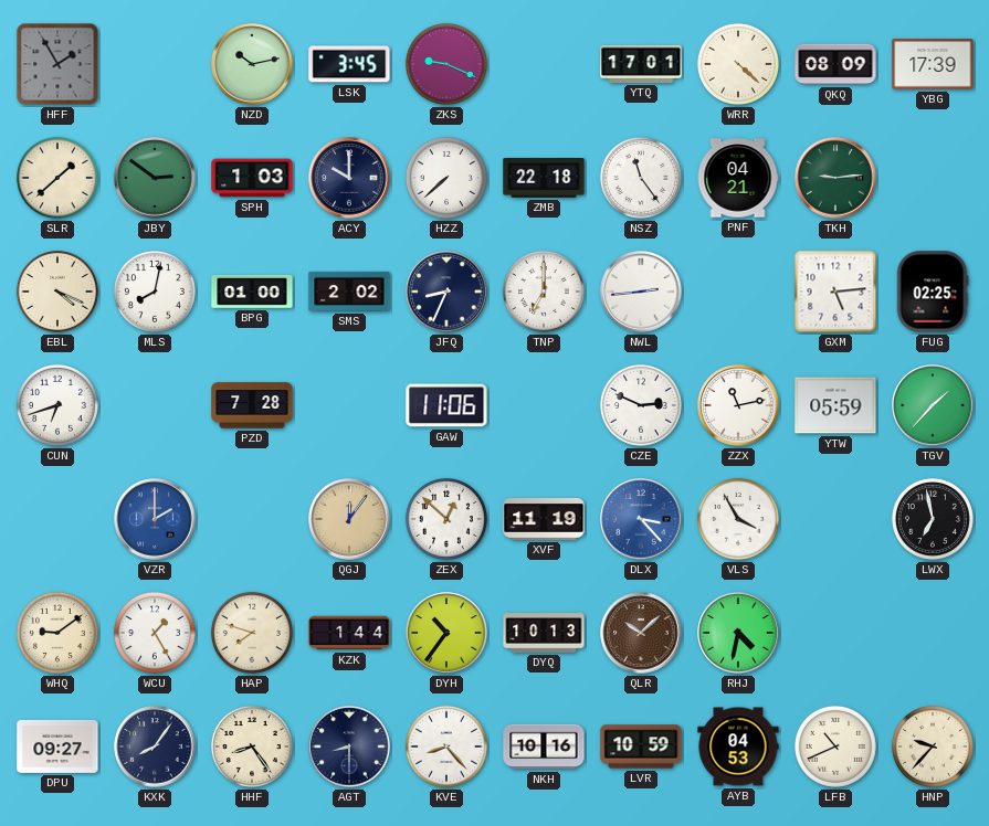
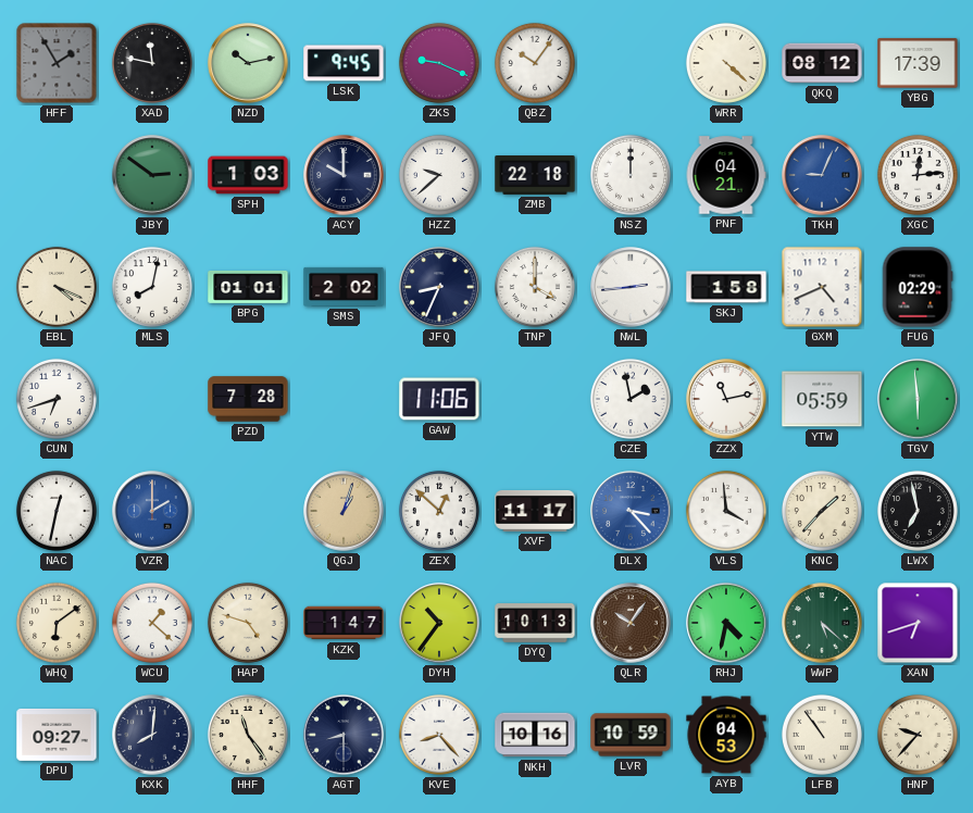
XAD: none -> 11:47
LSK: 3:45 -> 9:45
QBZ: none -> 10:06
YTQ: 17:01 -> none
QKQ: 08:09 -> 08:12
SLR: 1:38 -> none
HZZ: 7:38 -> 9:38
NSZ: 11:24 -> 12:00
TKH: 9:14 -> 9:04
TKH dial: green -> blue
XGC: none -> 12:14
BPG: 01:00 -> 01:01
TNP: 7:00 -> 4:00
SKJ: none -> 1:58
GXM: 5:14 -> 4:41
FUG: 02:25 -> 02:29
CZE: 2:49 -> 1:58
TGV: 1:37 -> 5:59
NAC: none -> 12:32
QGJ: 12:06 -> 1:03
XVF: 11:19 -> 11:17
VLS: 3:55 -> 3:59
KNC: none -> 1:37
WHQ: 9:09 -> 6:09
WCU: 1:25 -> 1:22
HAP: 7:48 -> 4:48
KZK: 1:44 -> 1:47
QLR: 10:08 -> 10:06
WWP: none -> 5:22
XAN: none -> 6:42
KXK: 8:06 -> 8:01
HHF: 8:24 -> 11:24
LFB: 10:41 -> 10:54
